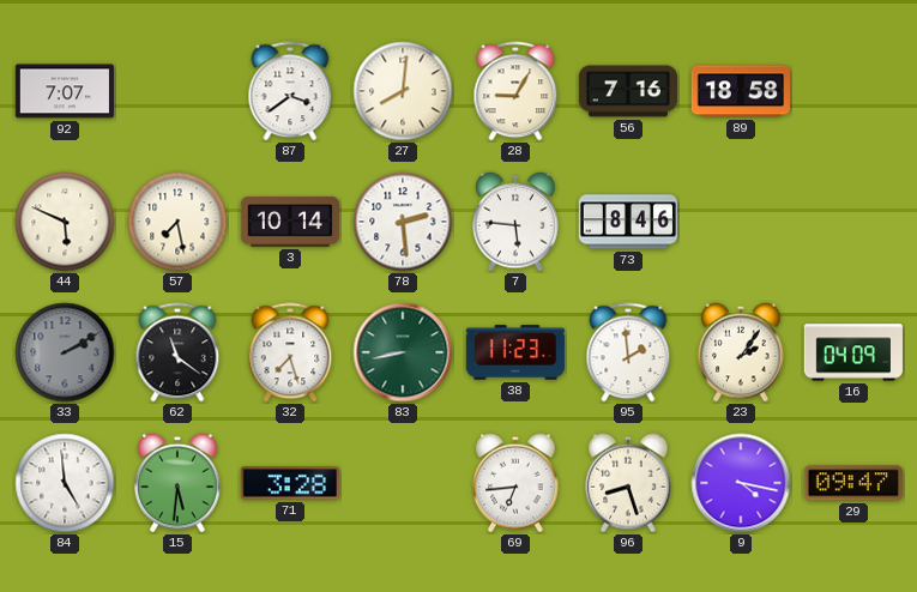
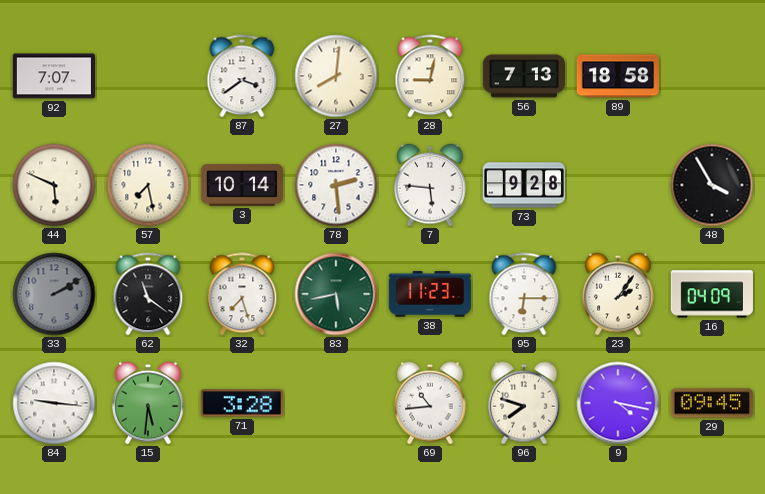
28: 9:05 -> 9:02
56: 7:16 -> 7:13
73: 8:46 -> 9:28
48: none -> 3:55
83: 8:43 -> 5:43
95: 1:59 -> 6:15
84: 4:59 -> 9:16
69: 6:44 -> 10:44
96: 8:27 -> 7:48
29: 09:47 -> 09:45
